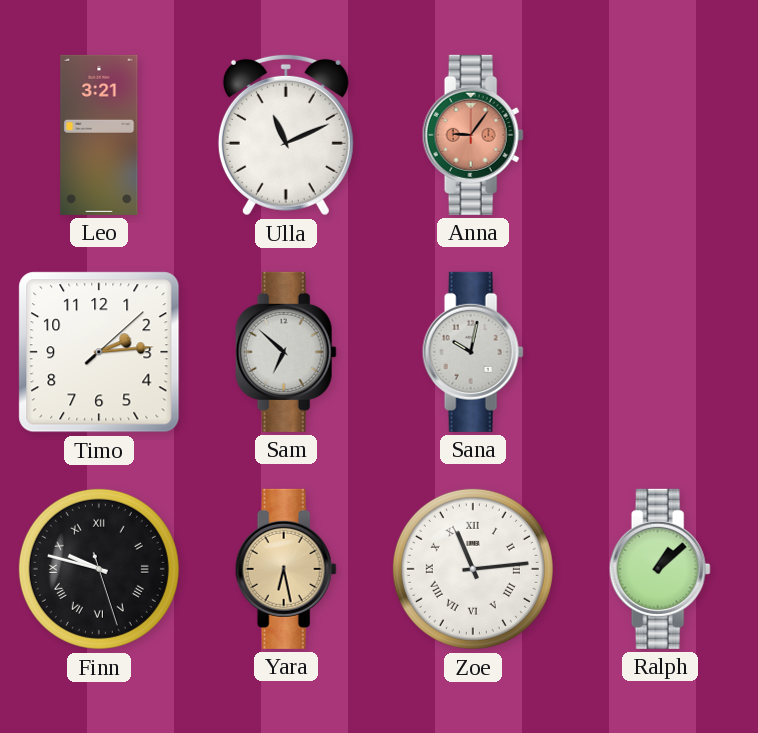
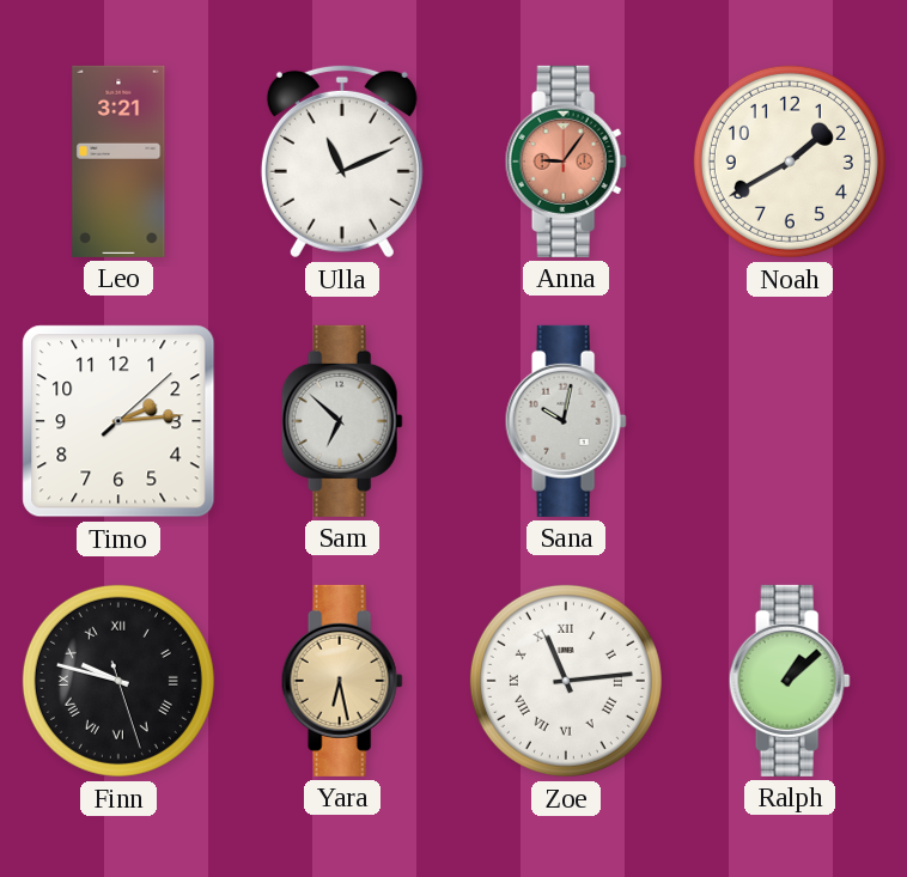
Noah: none -> 1:40
